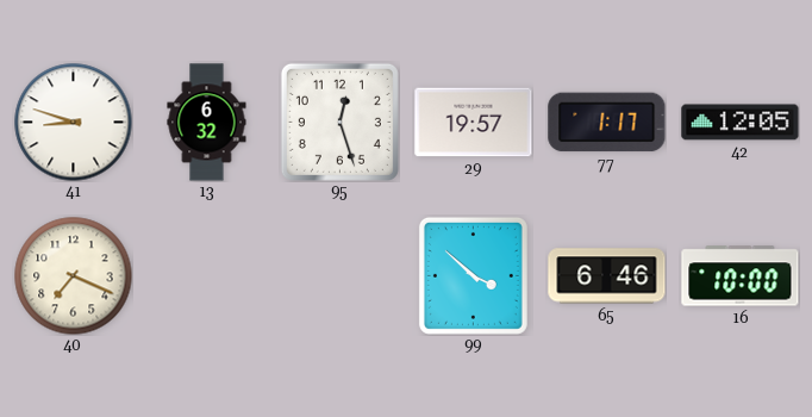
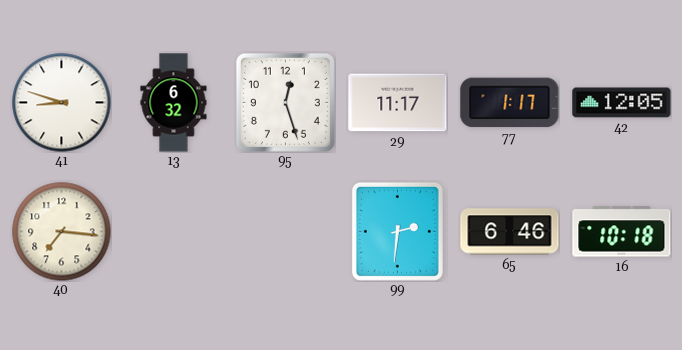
29: 19:57 -> 11:17
40: 7:19 -> 7:16
99: 3:52 -> 2:31
16: 10:00 -> 10:18
